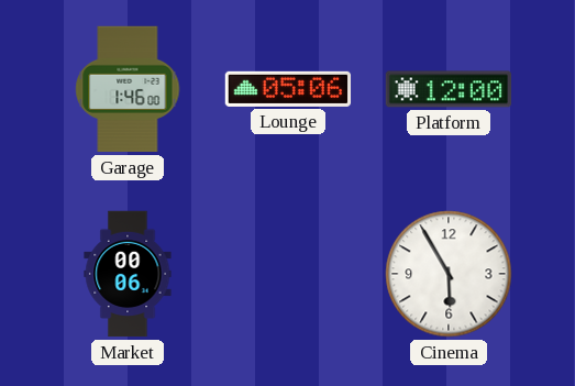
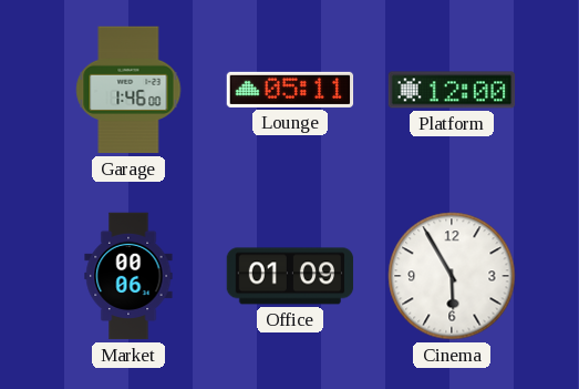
Lounge: 05:06 -> 05:11
Office: none -> 01:09
